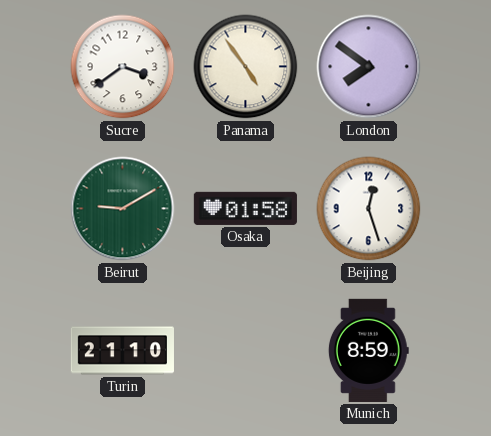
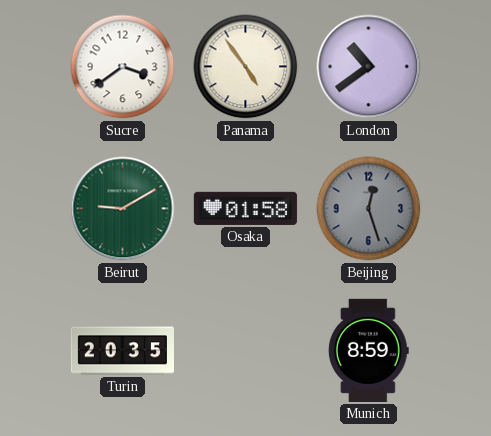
London: 7:51 -> 10:39
Beijing dial: white -> grey
Turin: 21:10 -> 20:35
